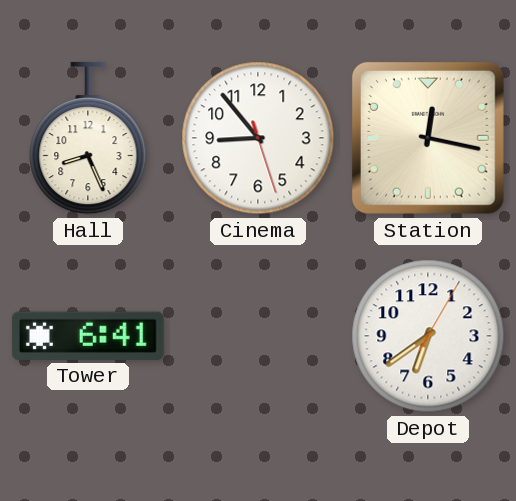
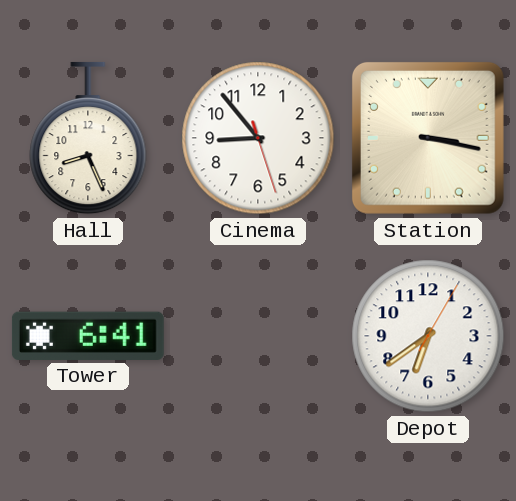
Station: 12:17 -> 3:17
